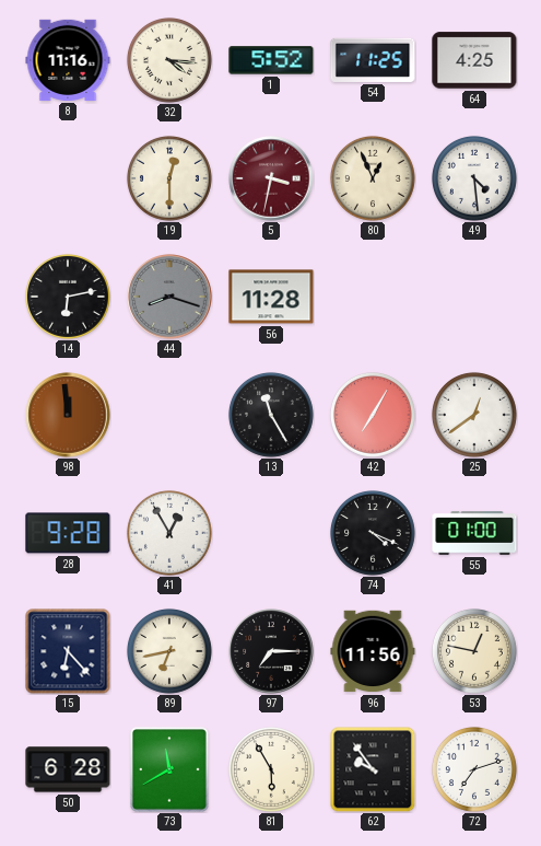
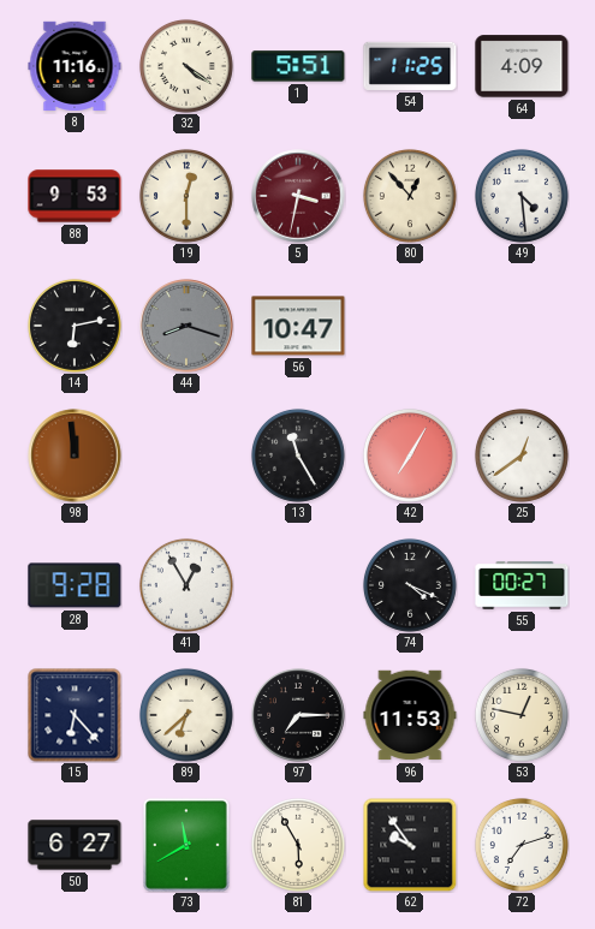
32: 4:16 -> 4:21
1: 5:52 -> 5:51
64: 4:25 -> 4:09
88: none -> 9:53
80: 12:56 -> 12:53
56: 11:28 -> 10:47
55: 01:00 -> 00:27
89: 6:43 -> 6:38
96: 11:56 -> 11:53
50: 6:28 -> 6:27
